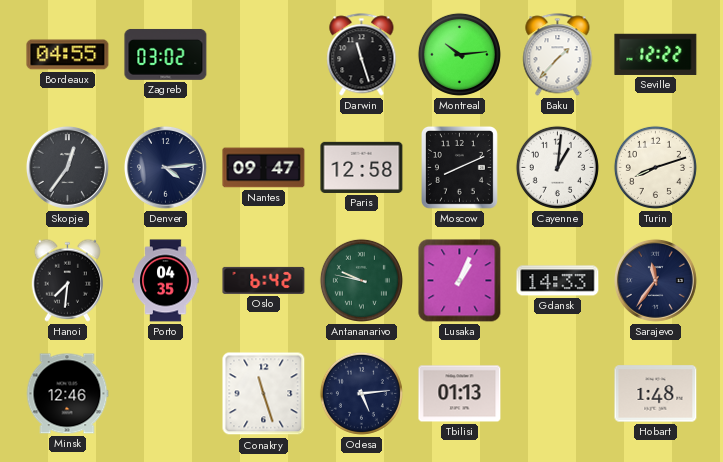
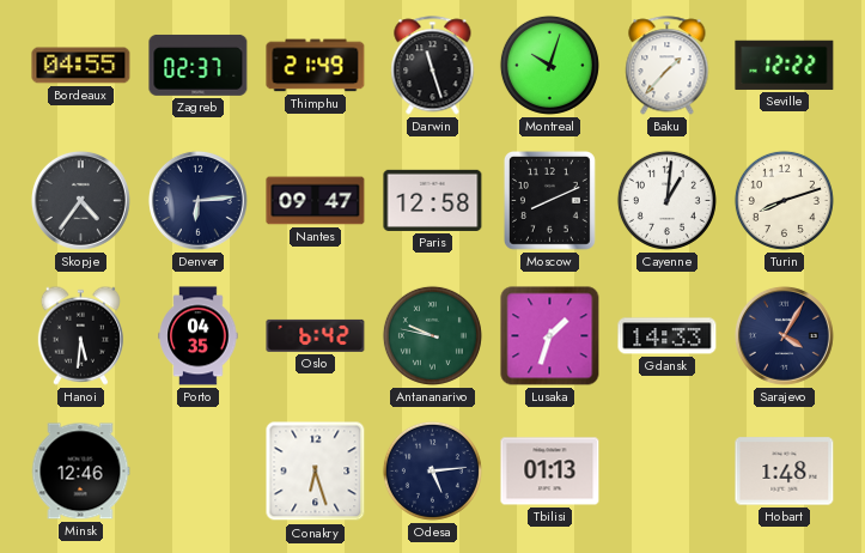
Zagreb: 03:02 -> 02:37
Thimphu: none -> 21:49
Montreal: 10:14 -> 10:03
Skopje: 12:36 -> 4:36
Denver: 4:14 -> 6:14
Hanoi: 7:31 -> 5:31
Lusaka: 1:04 -> 1:33
Sarajevo: 11:36 -> 4:05
Conakry: 11:27 -> 6:27
